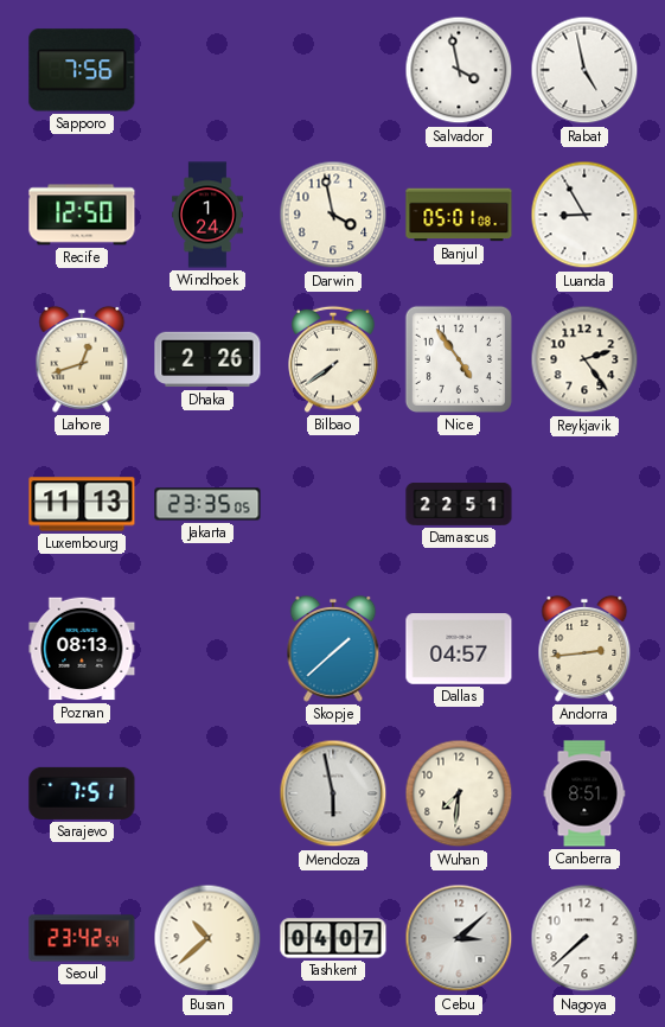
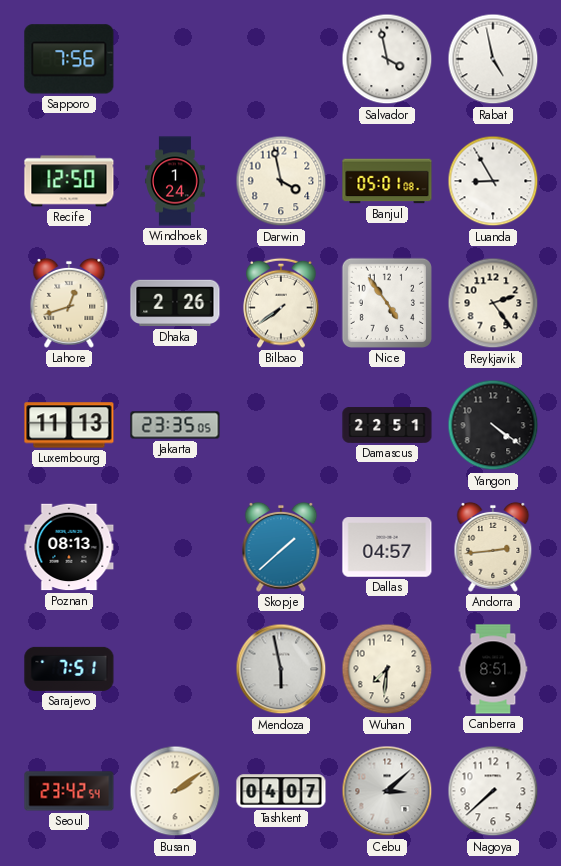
Yangon: none -> 4:21
Busan: 10:38 -> 2:09
